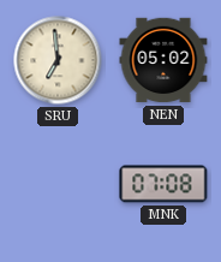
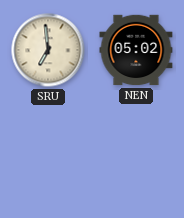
MNK: 07:08 -> none
